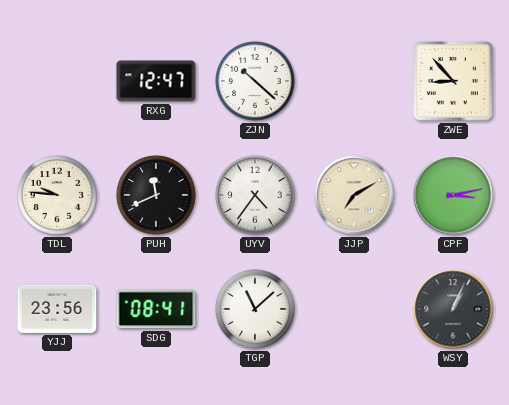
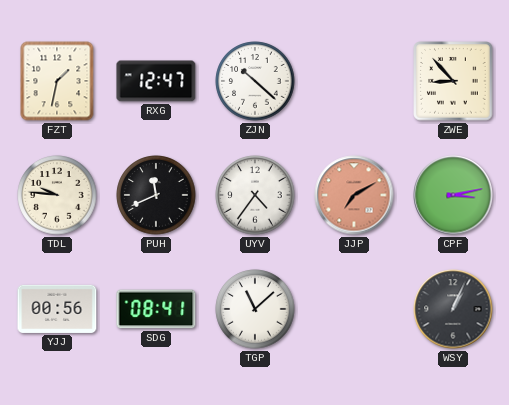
FZT: none -> 1:32
JJP dial: cream -> salmon
YJJ: 23:56 -> 00:56
